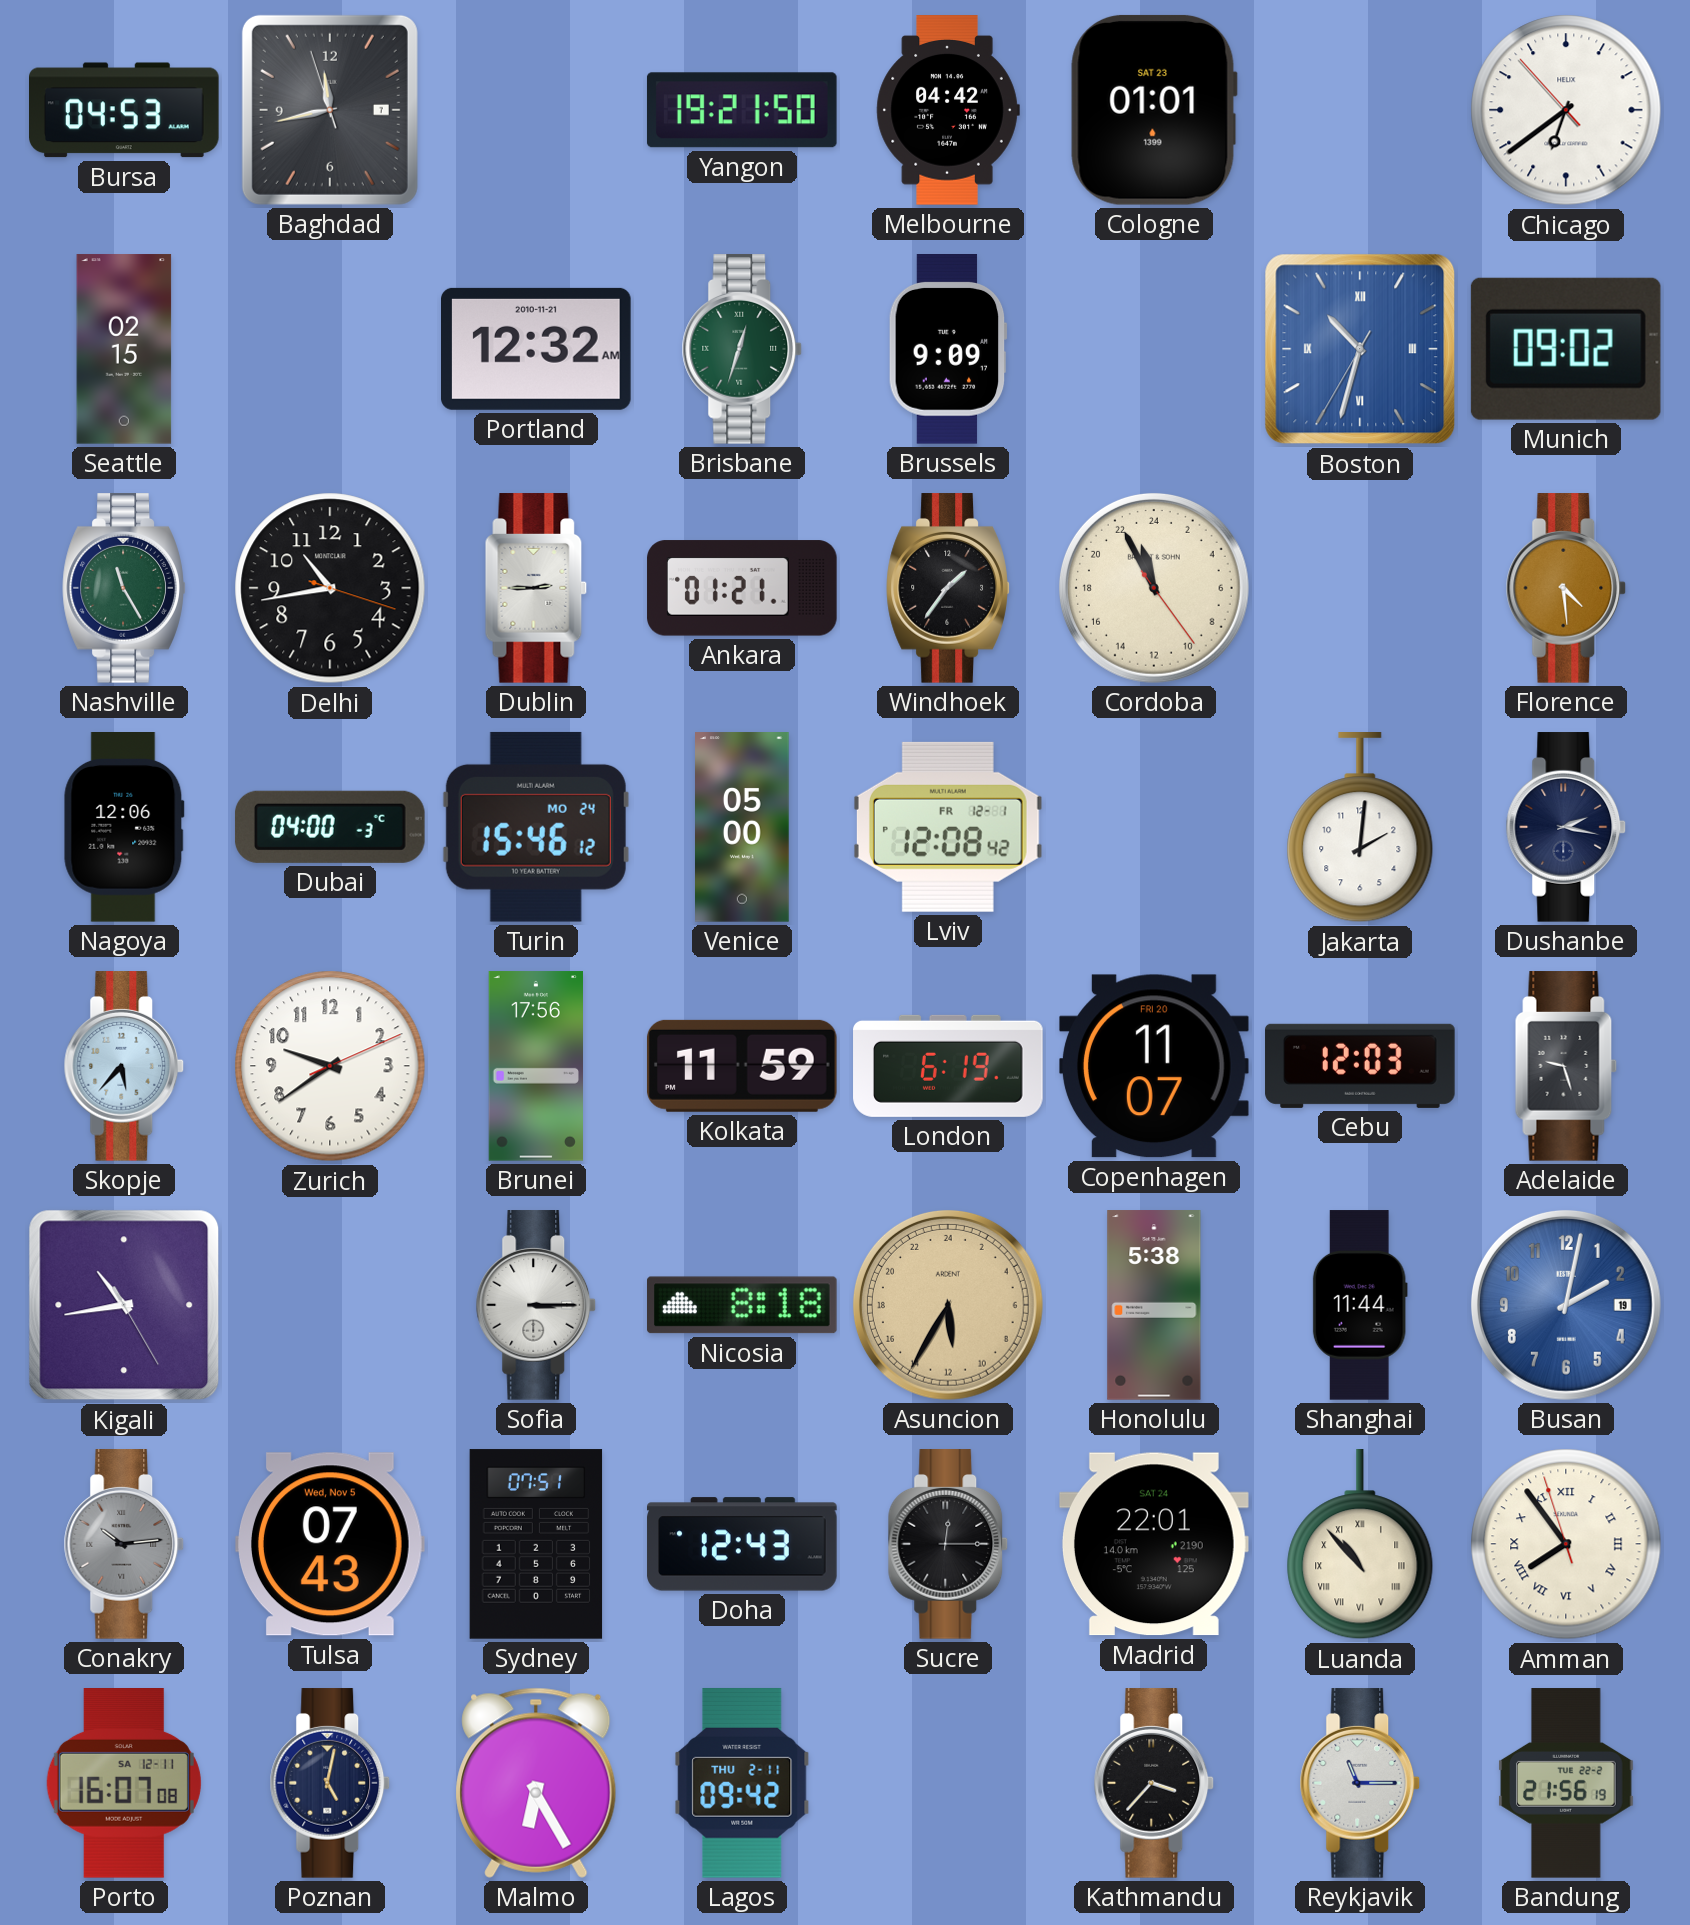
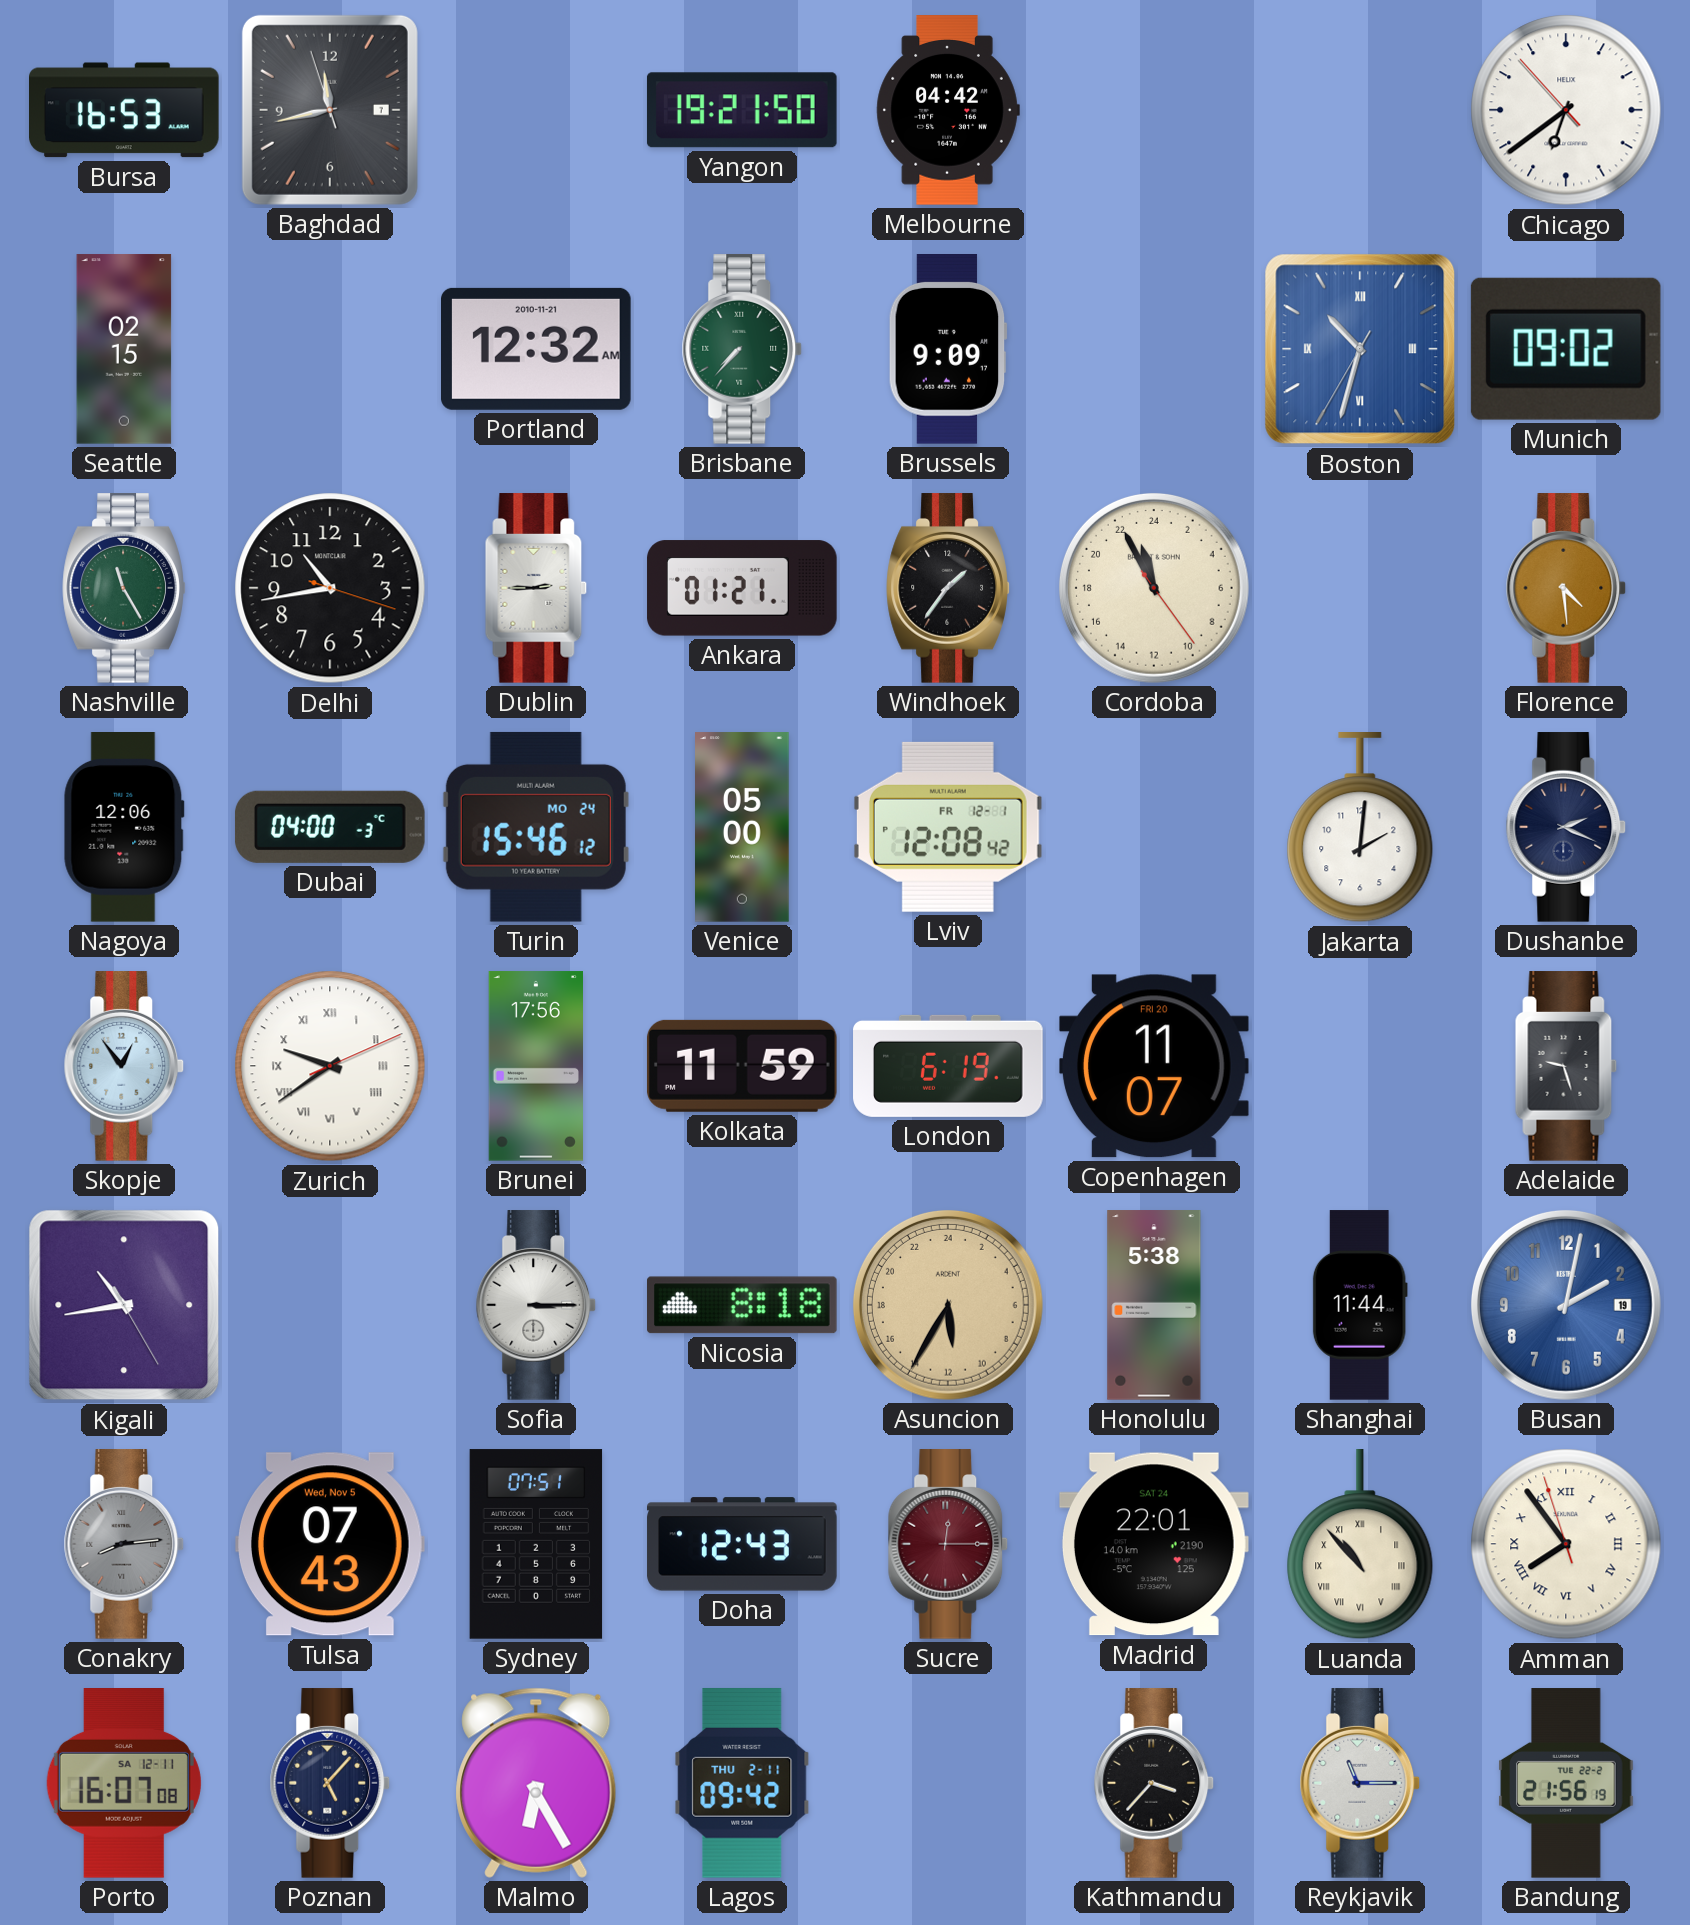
Bursa: 04:53 -> 16:53
Cologne: 01:01 -> none
Brisbane: 12:33 -> 7:37
Dushanbe: 2:17 -> 2:19
Skopje: 5:37 -> 12:54
Zurich numerals: Arabic -> Roman
Cebu: 12:03 -> none
Conakry: 10:14 -> 8:14
Sucre dial: black -> burgundy
Poznan: 5:02 -> 5:07
